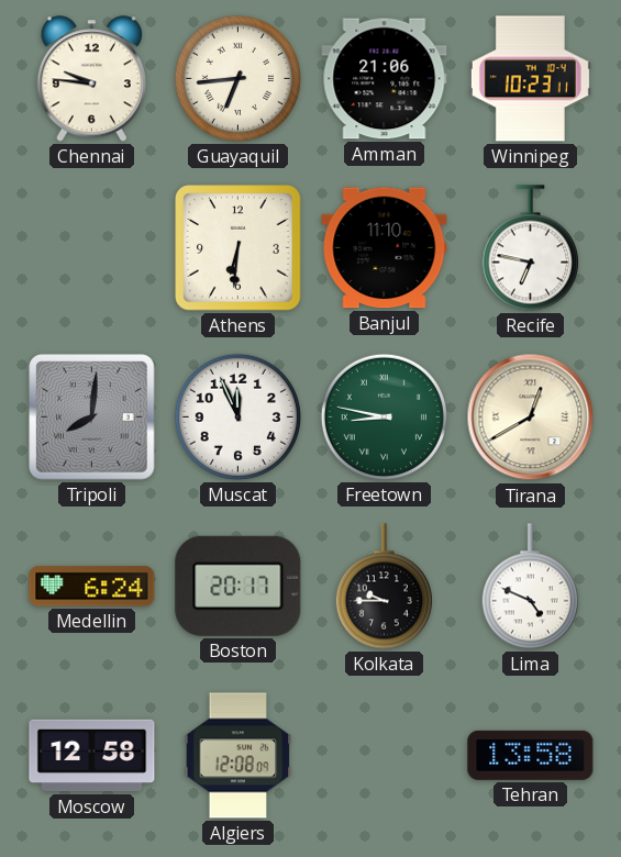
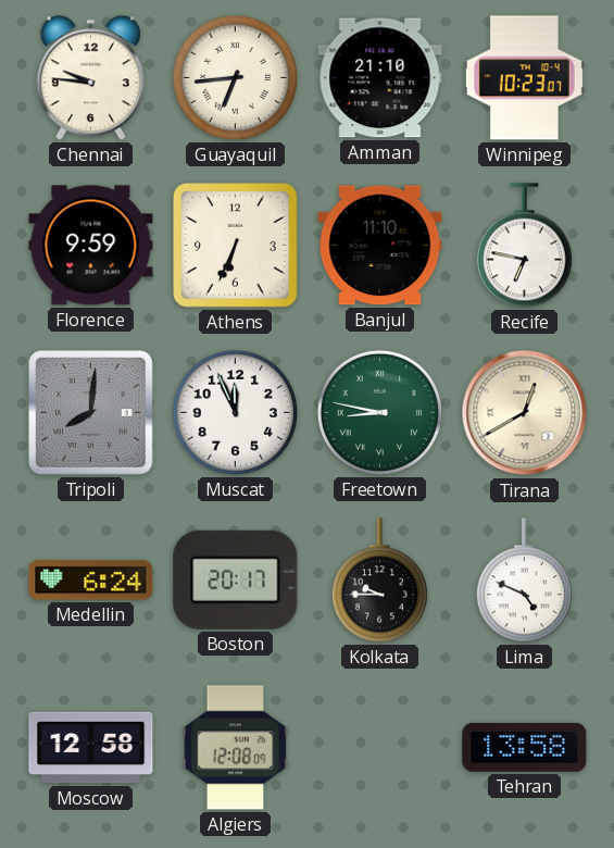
Amman: 21:06 -> 21:10
Winnipeg: 10:23:11 -> 10:23:07
Florence: none -> 9:59
Athens: 6:31 -> 6:34
